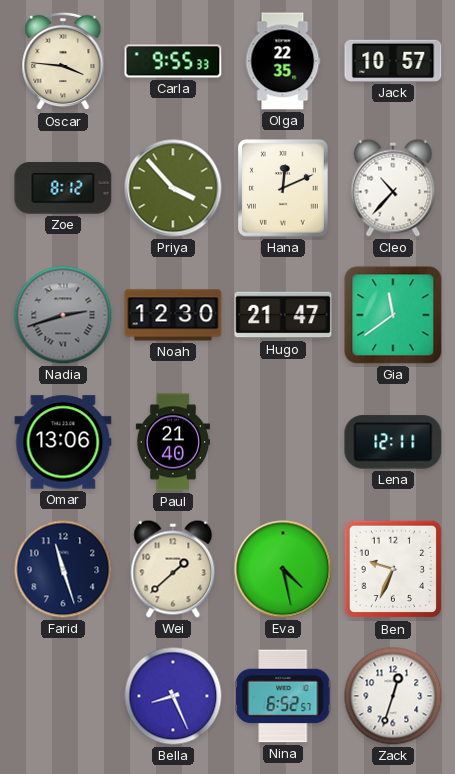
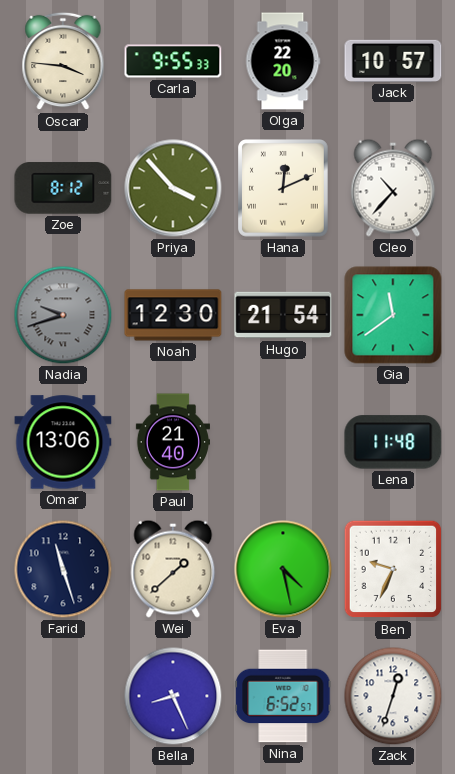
Olga: 22:35 -> 22:20
Nadia: 2:42 -> 9:42
Hugo: 21:47 -> 21:54
Lena: 12:11 -> 11:48
